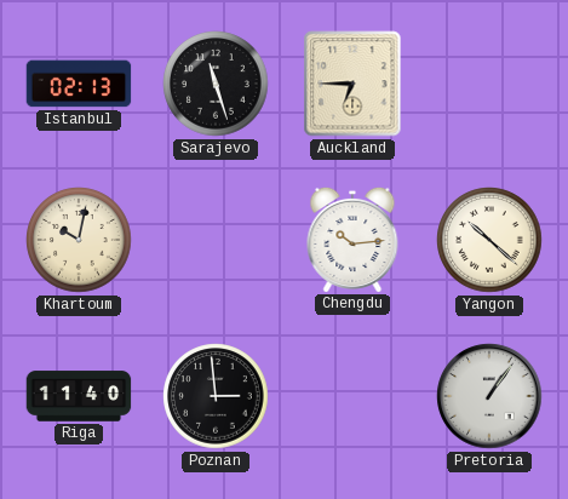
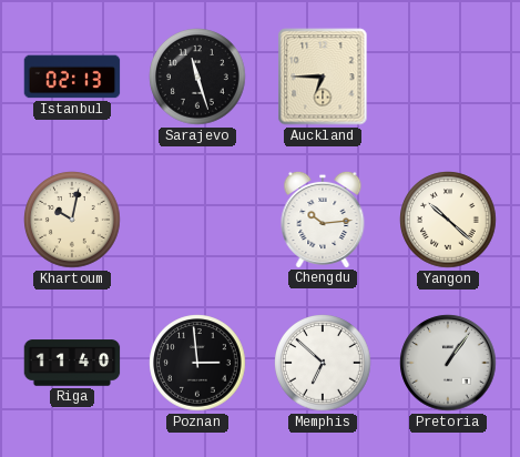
Memphis: none -> 6:52
